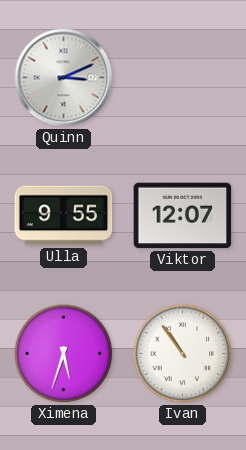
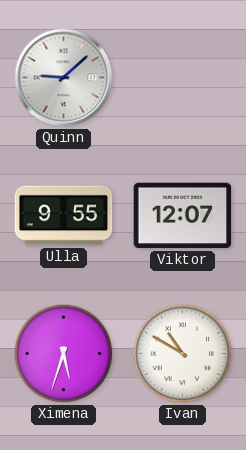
Quinn: 3:11 -> 9:08
Ivan: 10:54 -> 10:50
